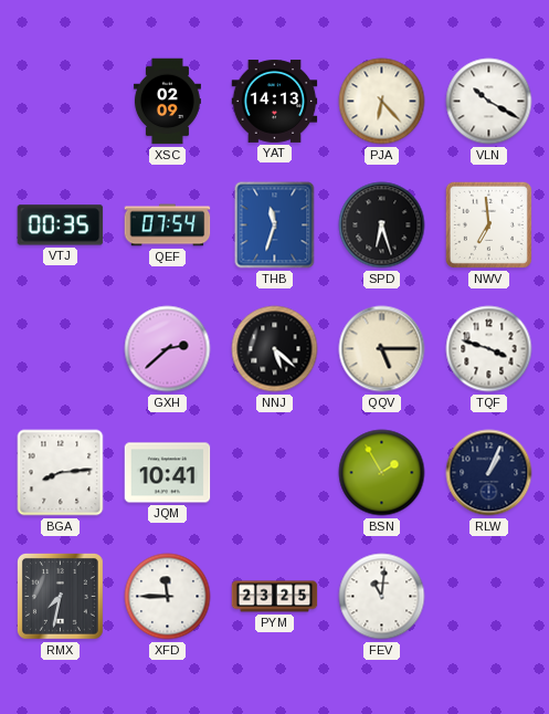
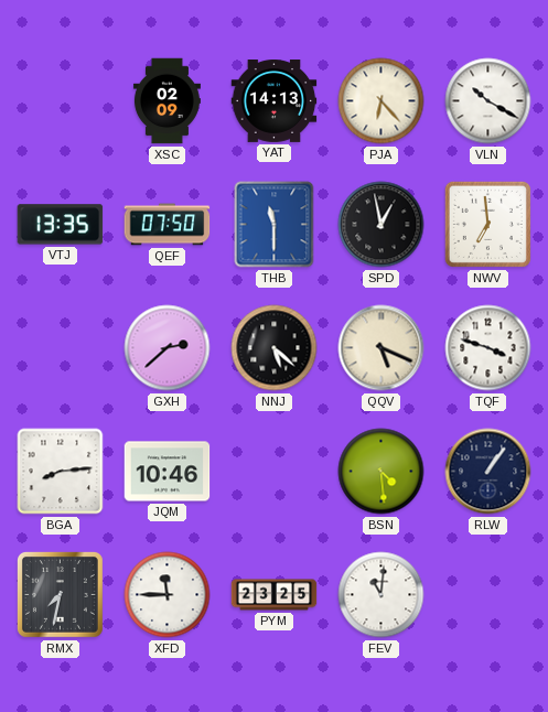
VTJ: 00:35 -> 13:35
QEF: 07:54 -> 07:50
THB: 11:33 -> 11:30
SPD: 6:27 -> 12:58
QQV: 5:15 -> 5:19
JQM: 10:41 -> 10:46
BSN: 1:55 -> 4:29
RLW: 1:04 -> 1:06
